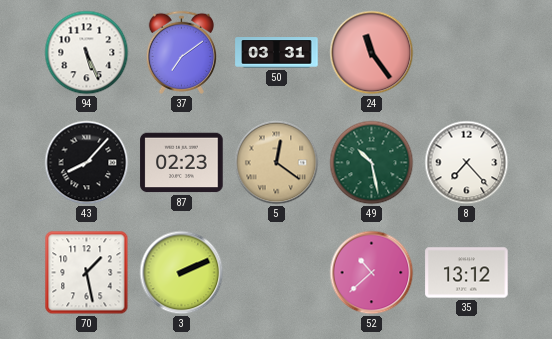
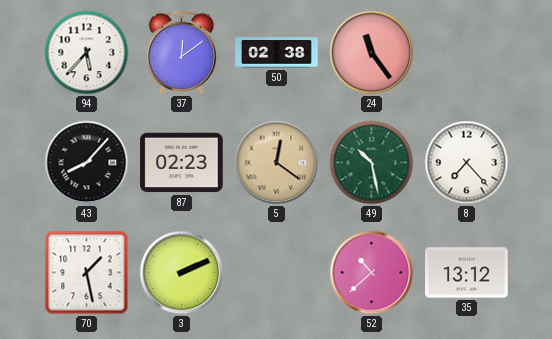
94: 5:26 -> 5:37
37: 7:09 -> 12:09
50: 03:31 -> 02:38
